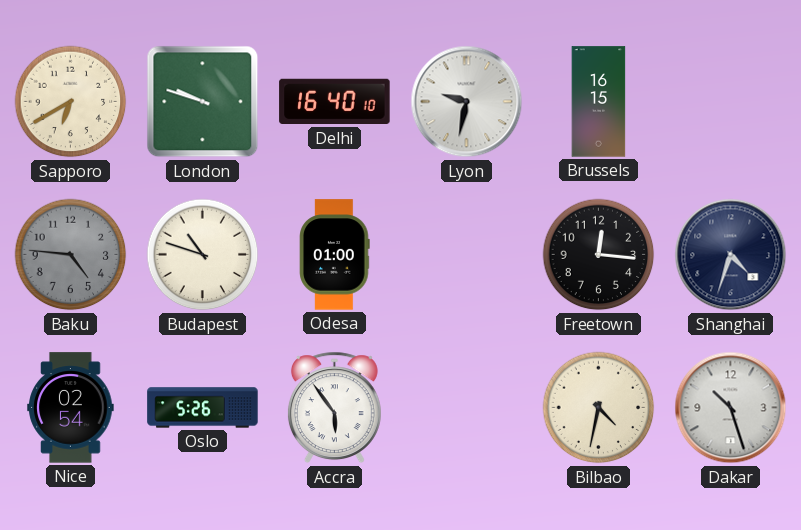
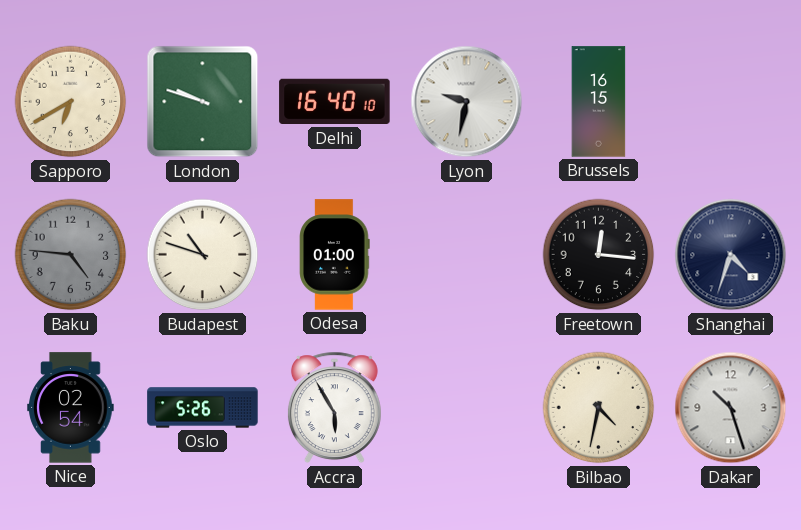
Accra: 5:54 -> 5:55
